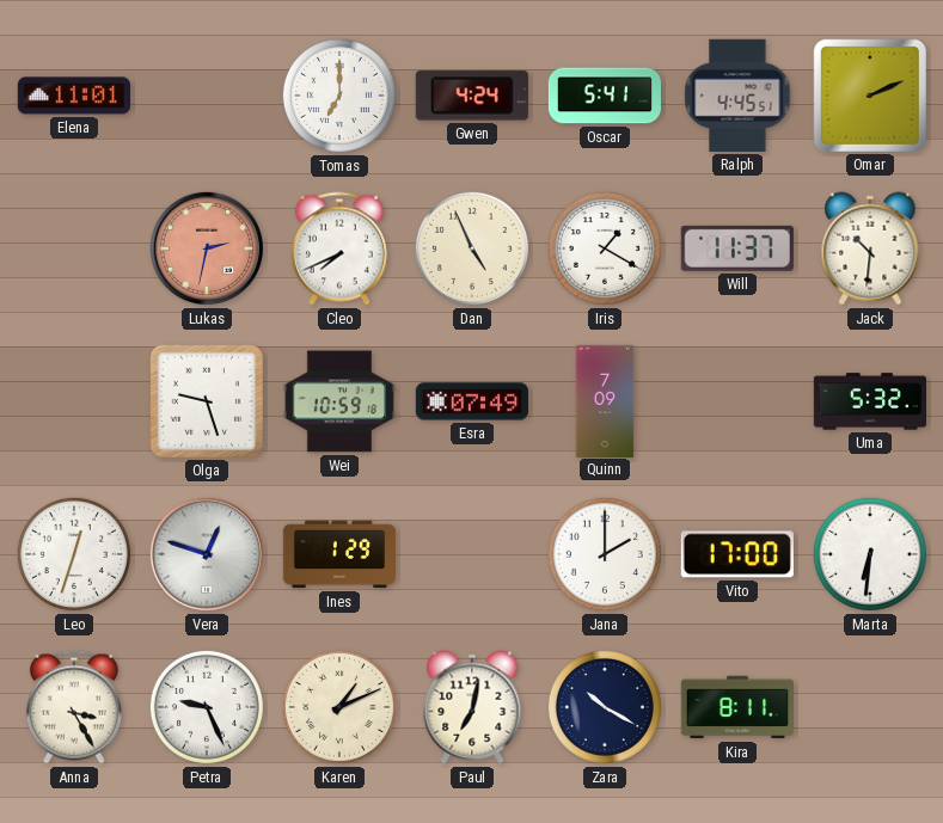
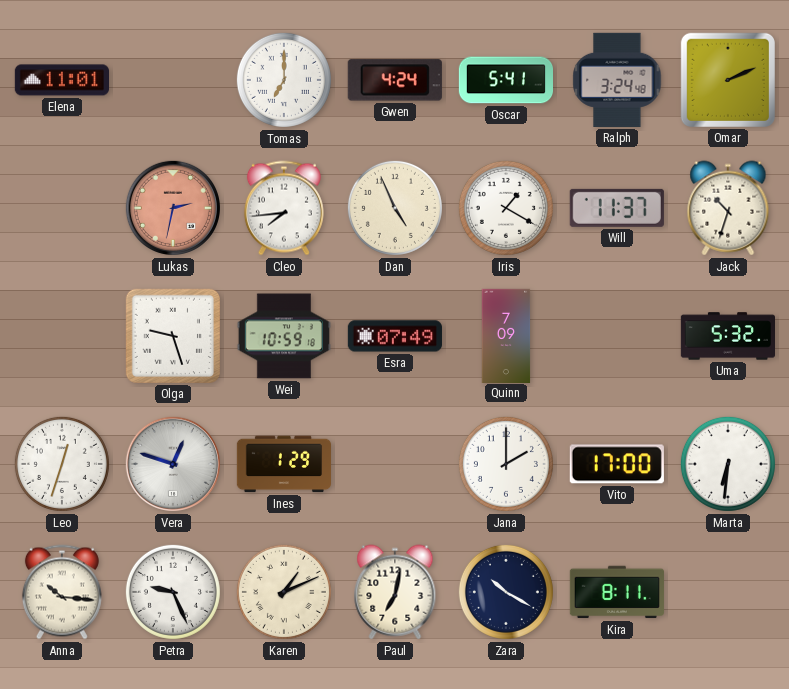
Ralph: 4:45 -> 3:24
Cleo: 7:41 -> 7:44
Jack: 10:31 -> 10:33
Anna: 3:25 -> 10:16
